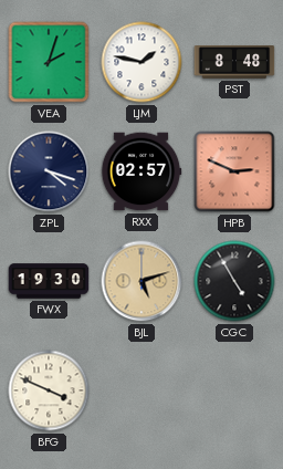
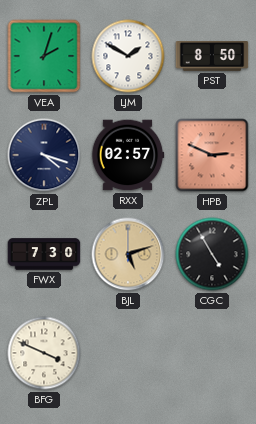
LJM: 1:47 -> 1:50
PST: 8:48 -> 8:50
FWX: 19:30 -> 7:30
